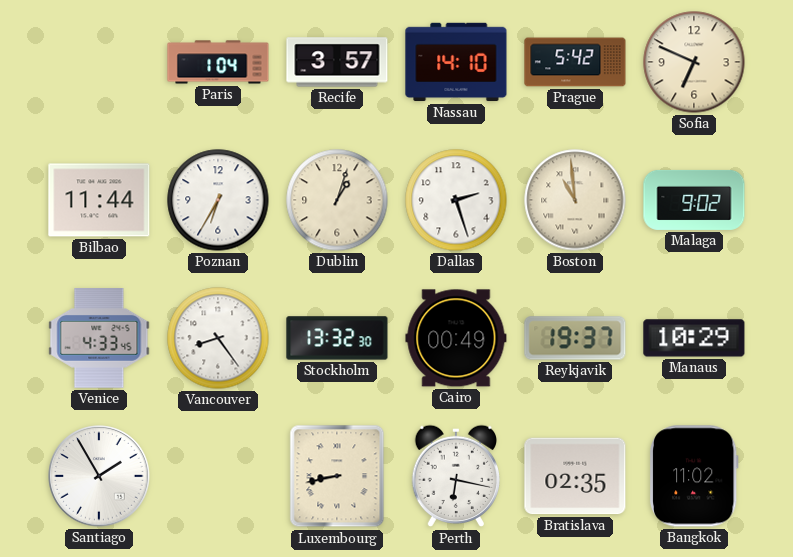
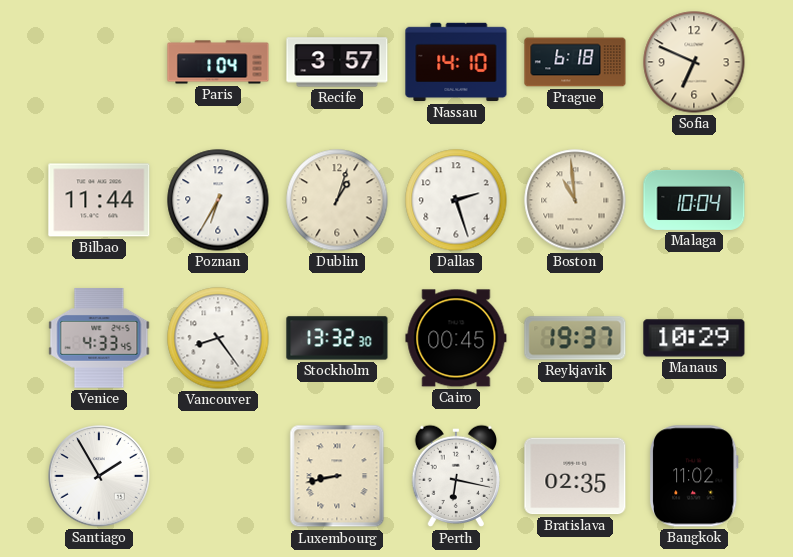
Prague: 5:42 -> 6:18
Malaga: 9:02 -> 10:04
Cairo: 00:49 -> 00:45
